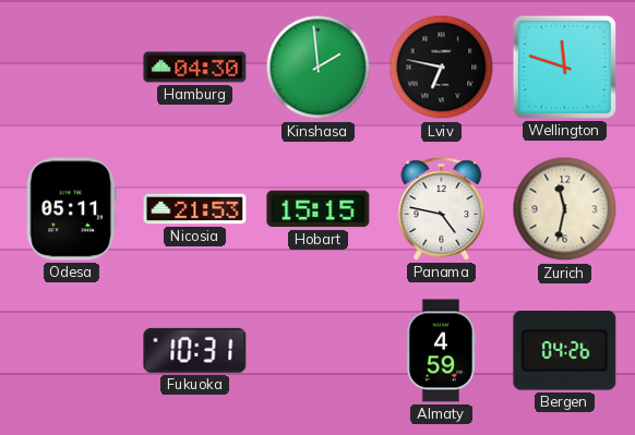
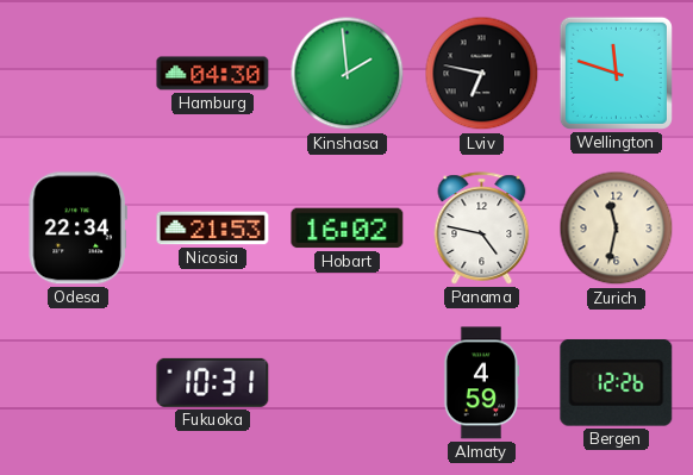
Odesa: 05:11 -> 22:34
Hobart: 15:15 -> 16:02
Bergen: 04:26 -> 12:26
